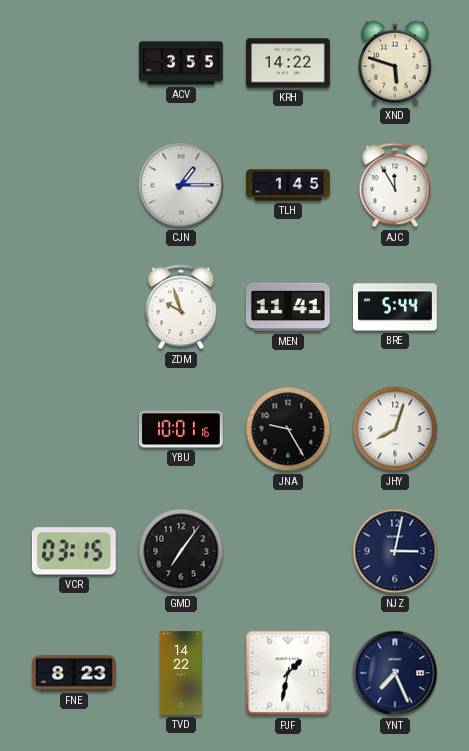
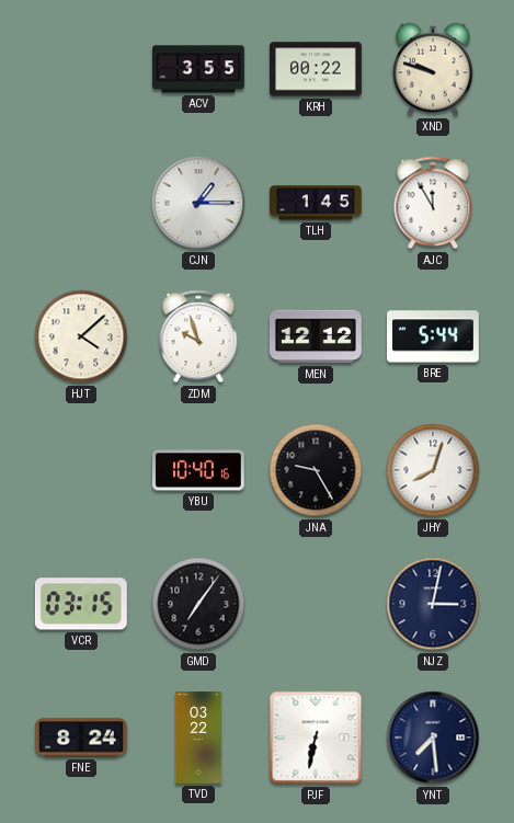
KRH: 14:22 -> 00:22
XND: 5:48 -> 9:48
HJT: none -> 4:08
MEN: 11:41 -> 12:12
YBU: 10:01 -> 10:40
FNE: 8:23 -> 8:24
TVD: 14:22 -> 03:22
PJF: 1:32 -> 6:32
YNT: 7:26 -> 7:29
